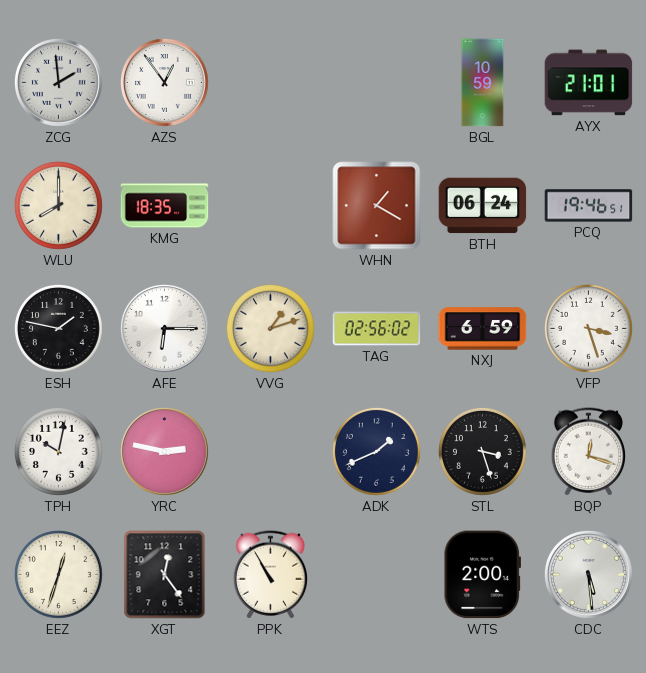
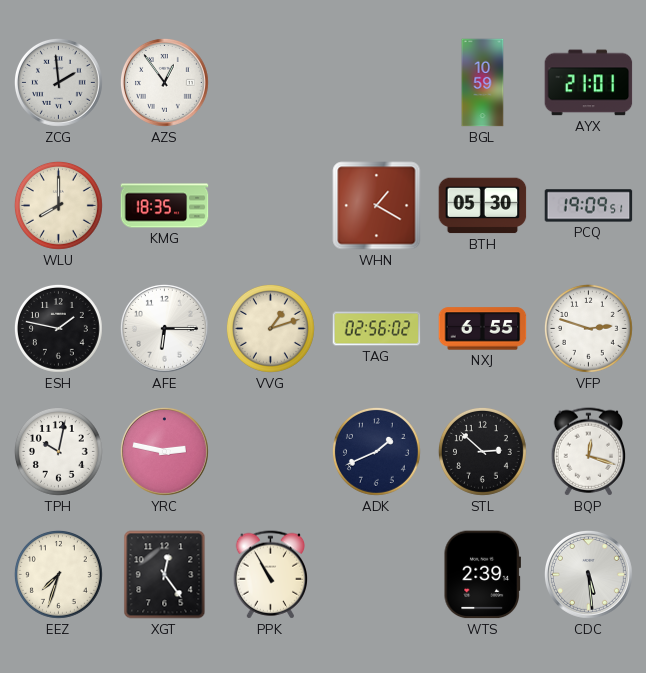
BTH: 06:24 -> 05:30
PCQ: 19:46 -> 19:09
NXJ: 6:59 -> 6:55
VFP: 3:27 -> 2:48
STL: 3:27 -> 2:52
EEZ: 12:33 -> 7:33
WTS: 2:00 -> 2:39
